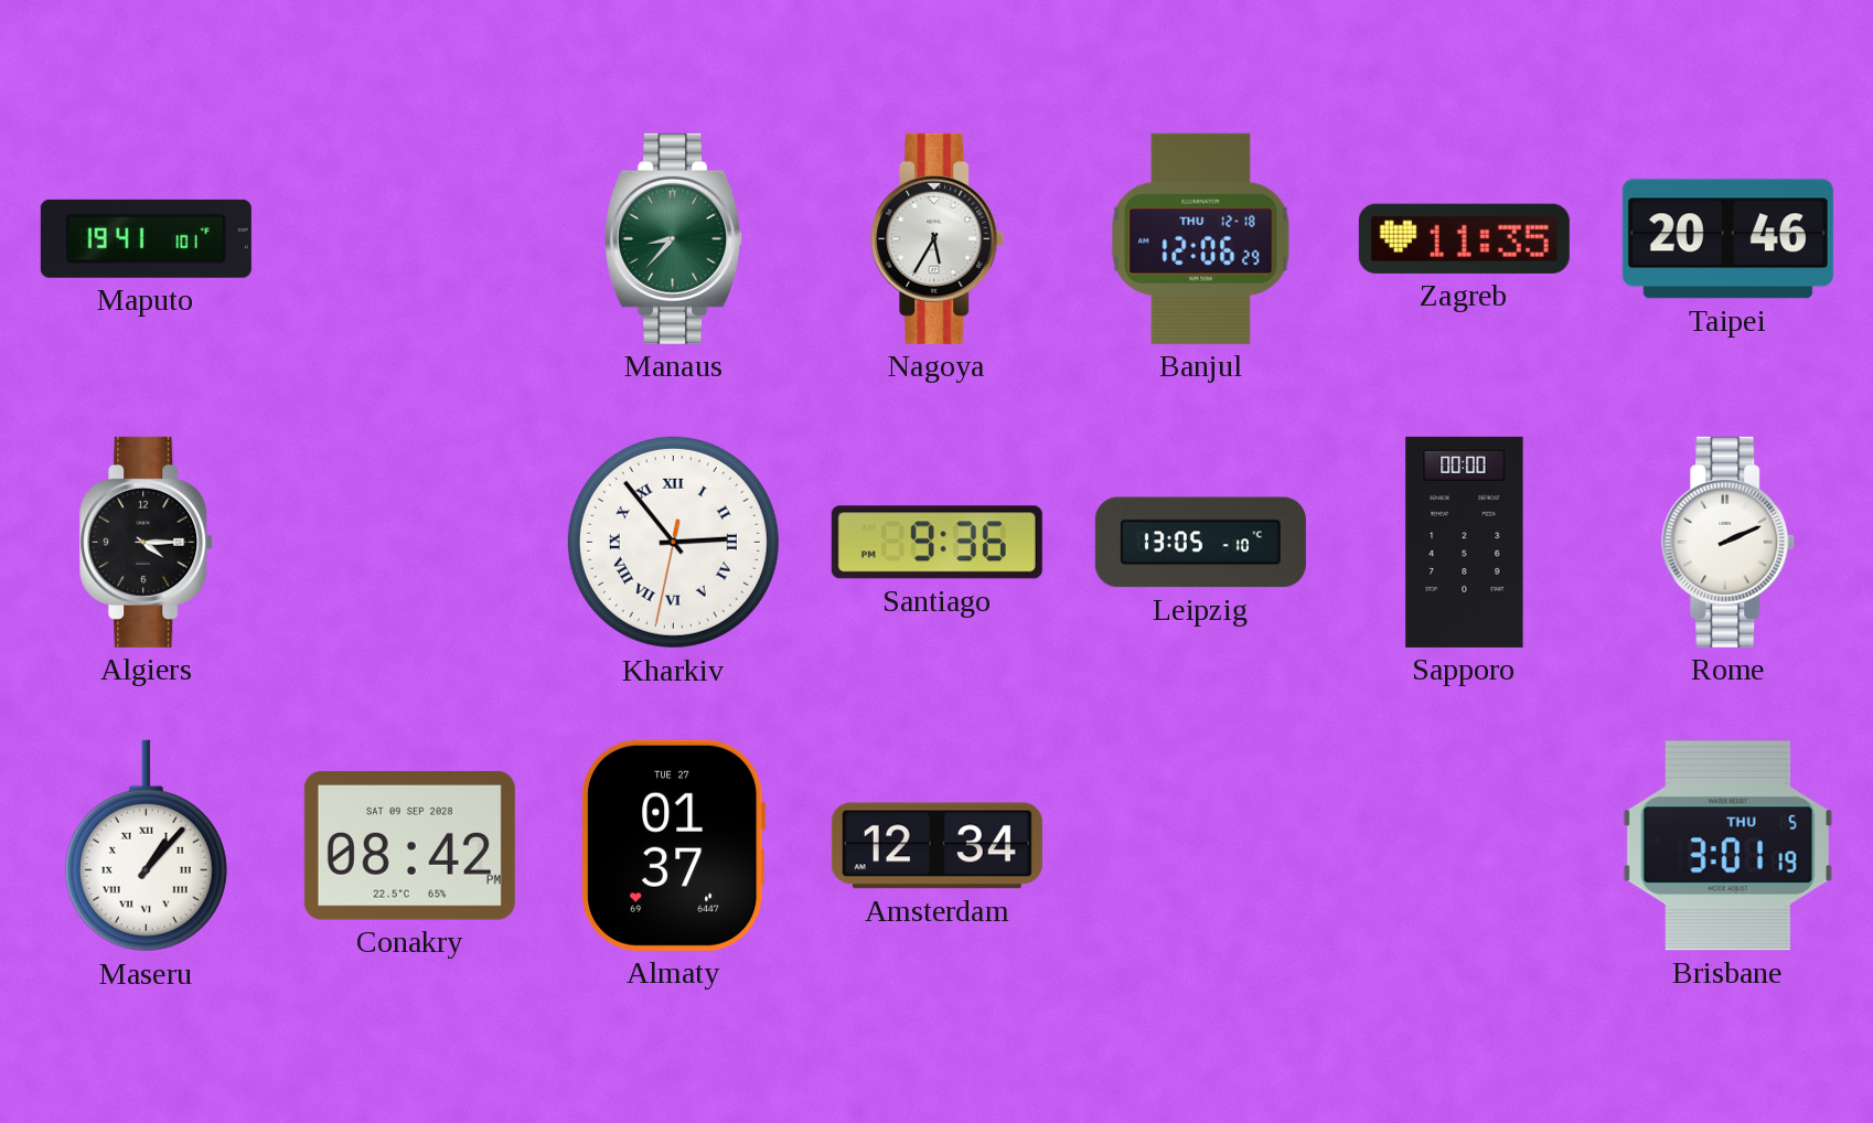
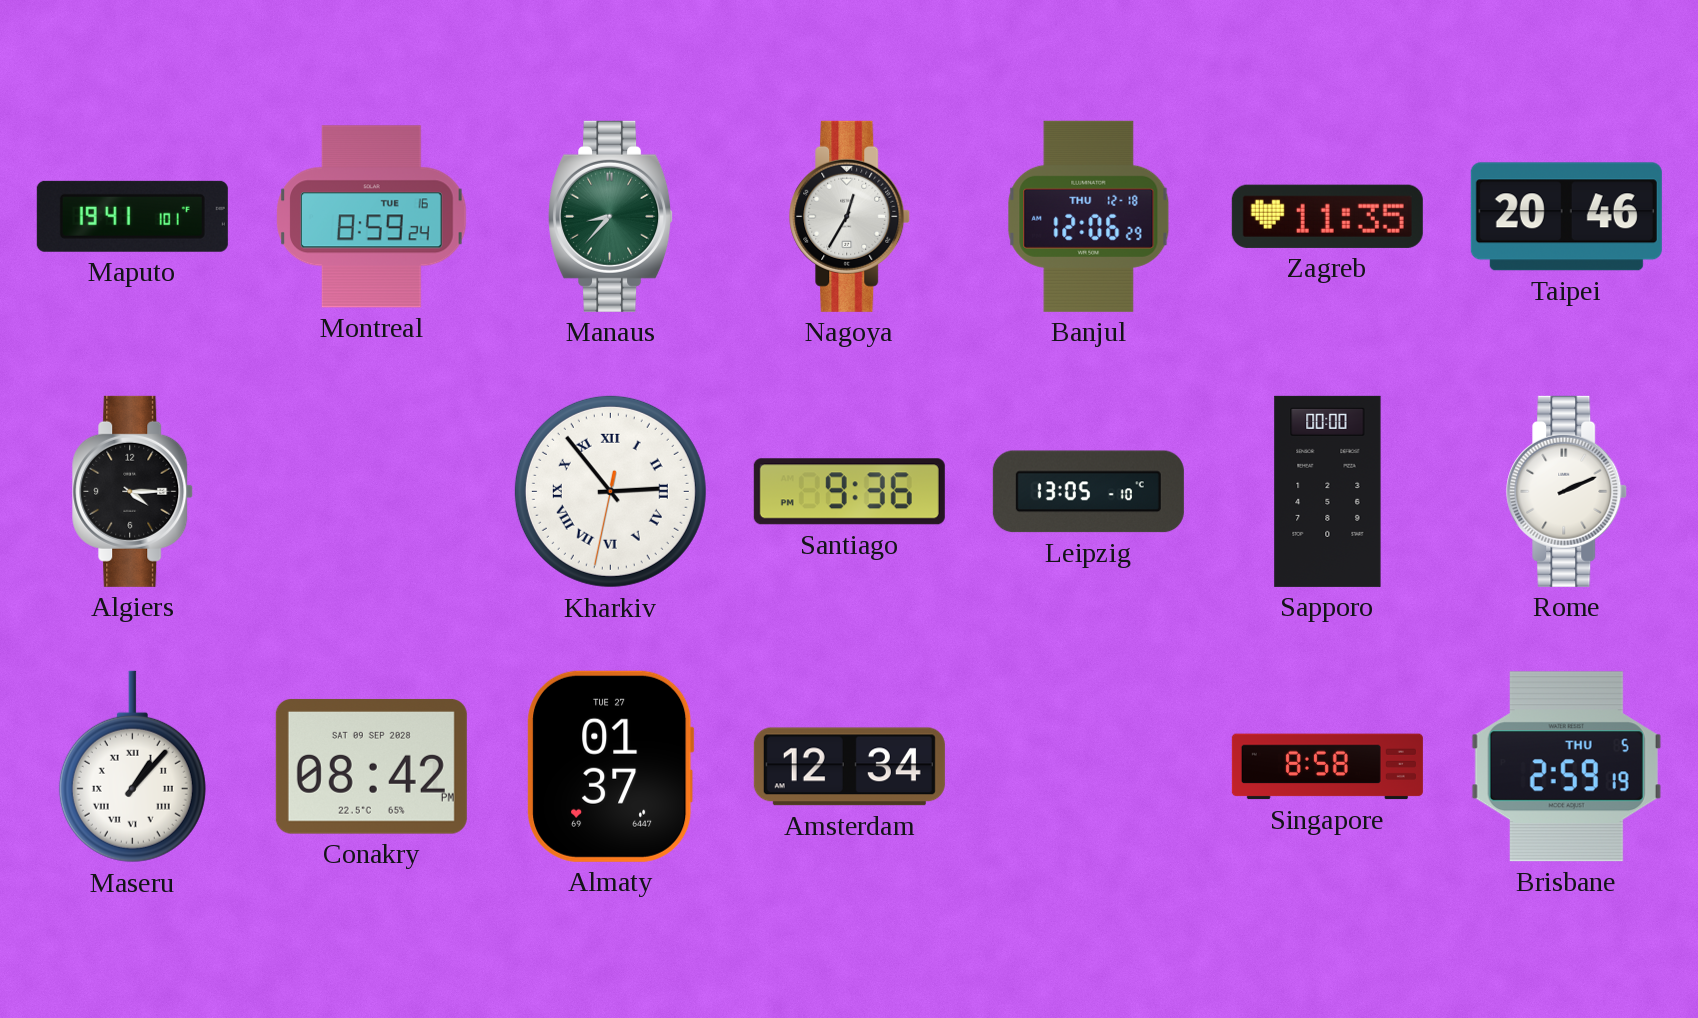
Montreal: none -> 8:59
Nagoya: 5:35 -> 12:35
Singapore: none -> 8:58
Brisbane: 3:01 -> 2:59
